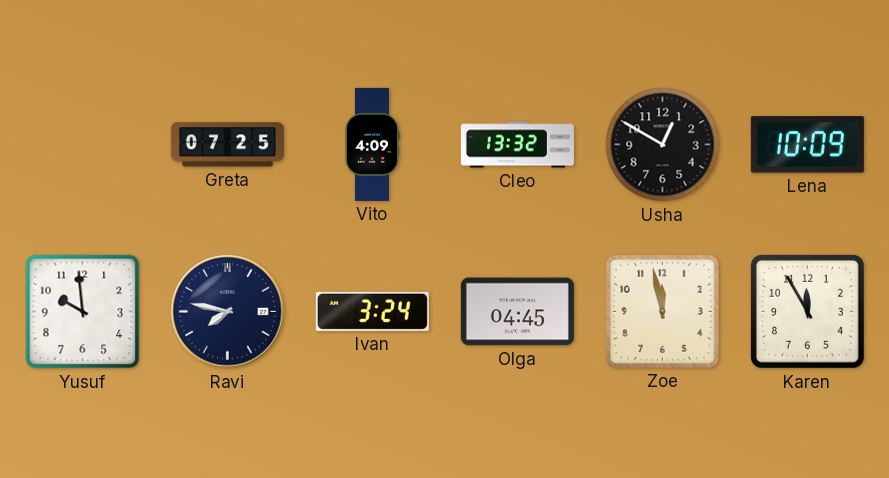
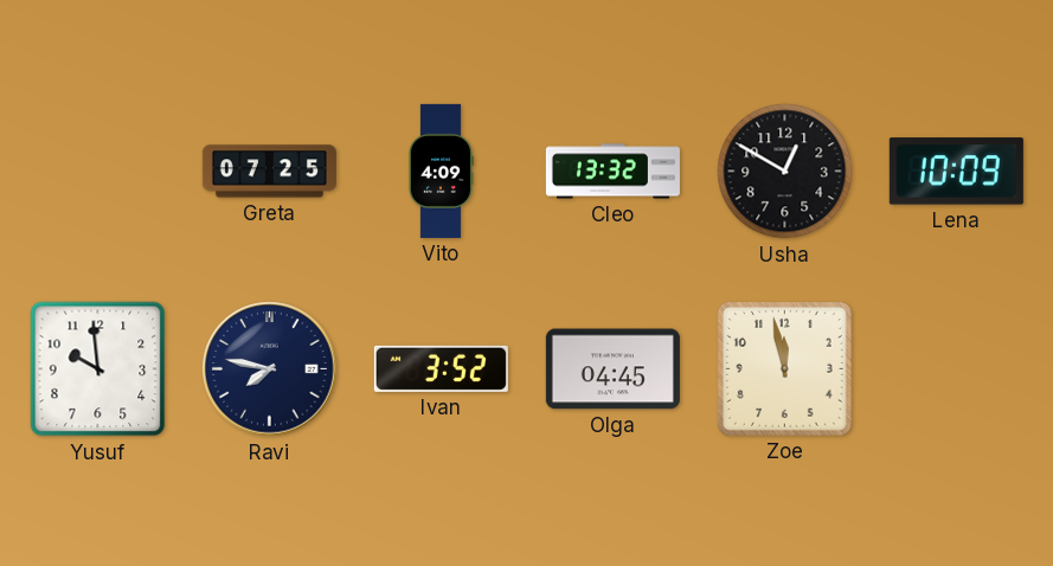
Ivan: 3:24 -> 3:52
Karen: 11:55 -> none
